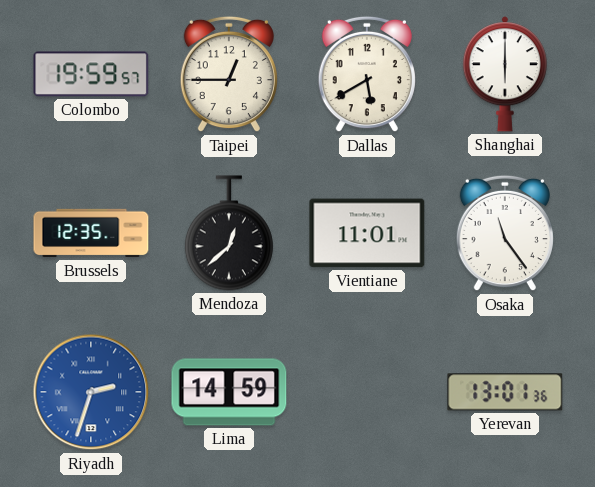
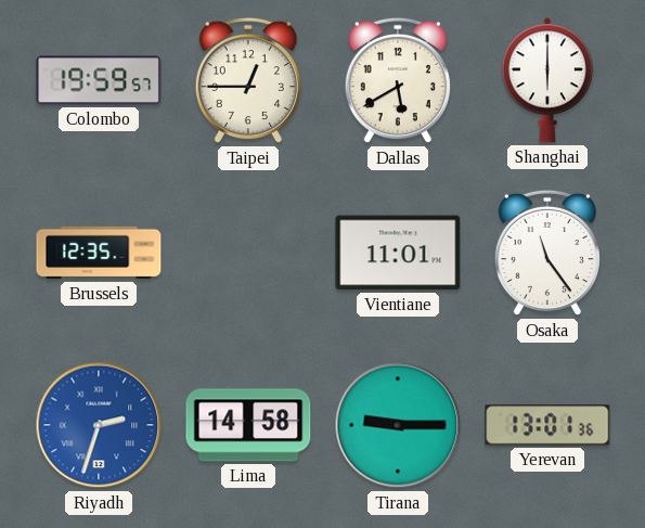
Mendoza: 12:38 -> none
Lima: 14:59 -> 14:58
Tirana: none -> 9:15
